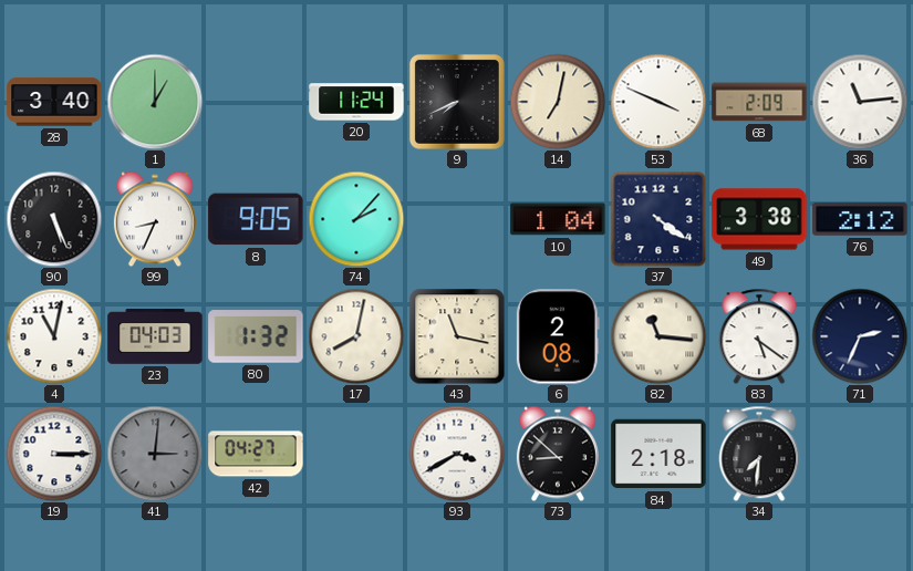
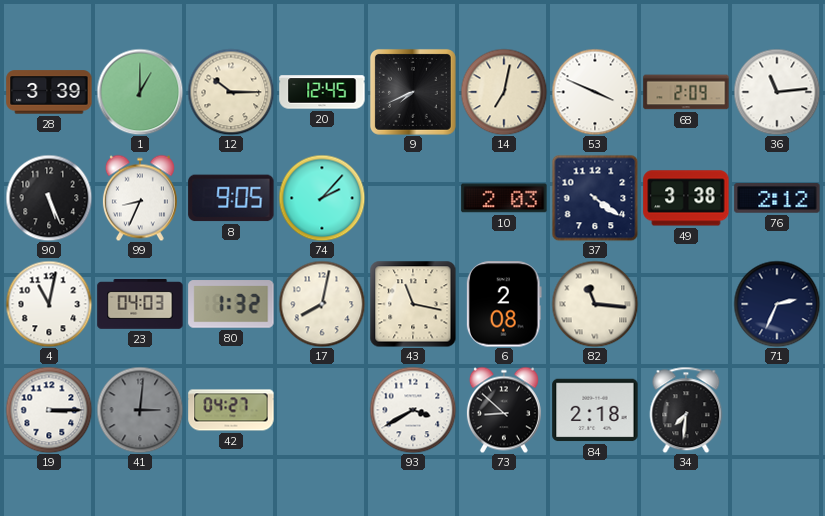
28: 3:40 -> 3:39
12: none -> 10:15
20: 11:24 -> 12:45
10: 1:04 -> 2:03
83: 5:21 -> none
